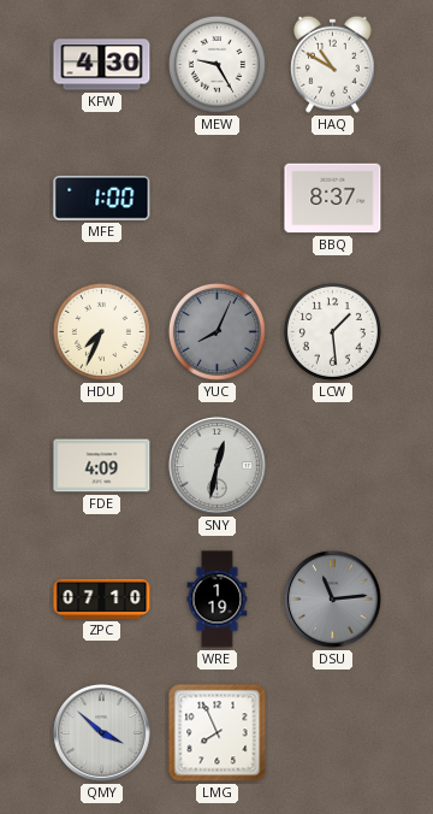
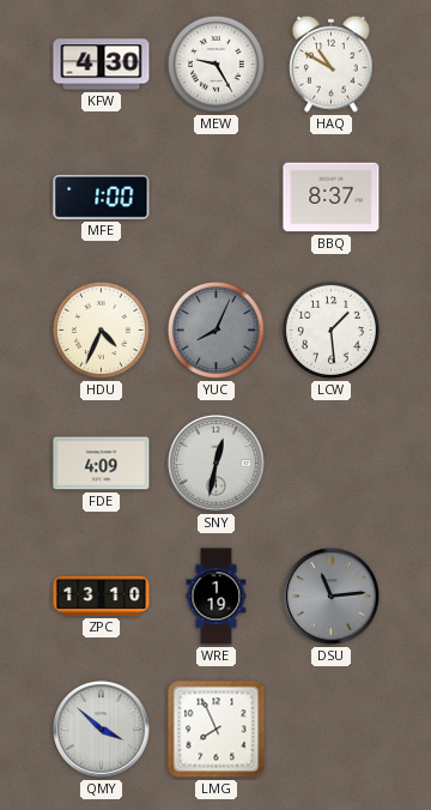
HDU: 7:34 -> 4:34
ZPC: 07:10 -> 13:10
